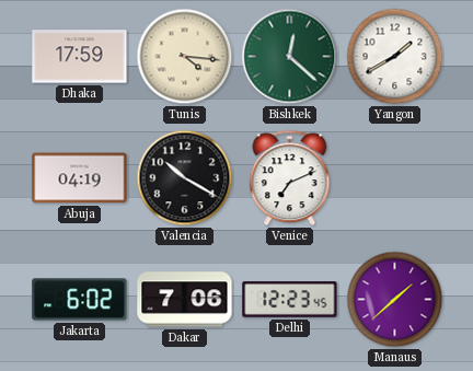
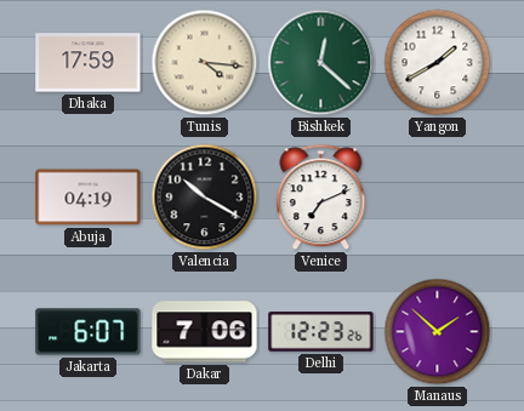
Jakarta: 6:02 -> 6:07
Delhi: 12:23:45 -> 12:23:26
Manaus: 1:38 -> 1:52
